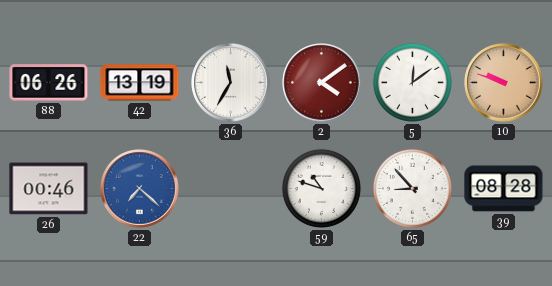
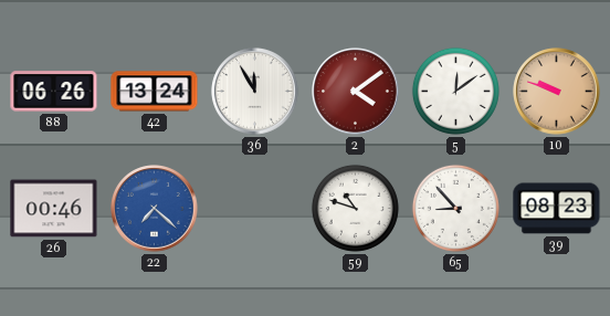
42: 13:19 -> 13:24
36: 11:35 -> 11:55
39: 08:28 -> 08:23
